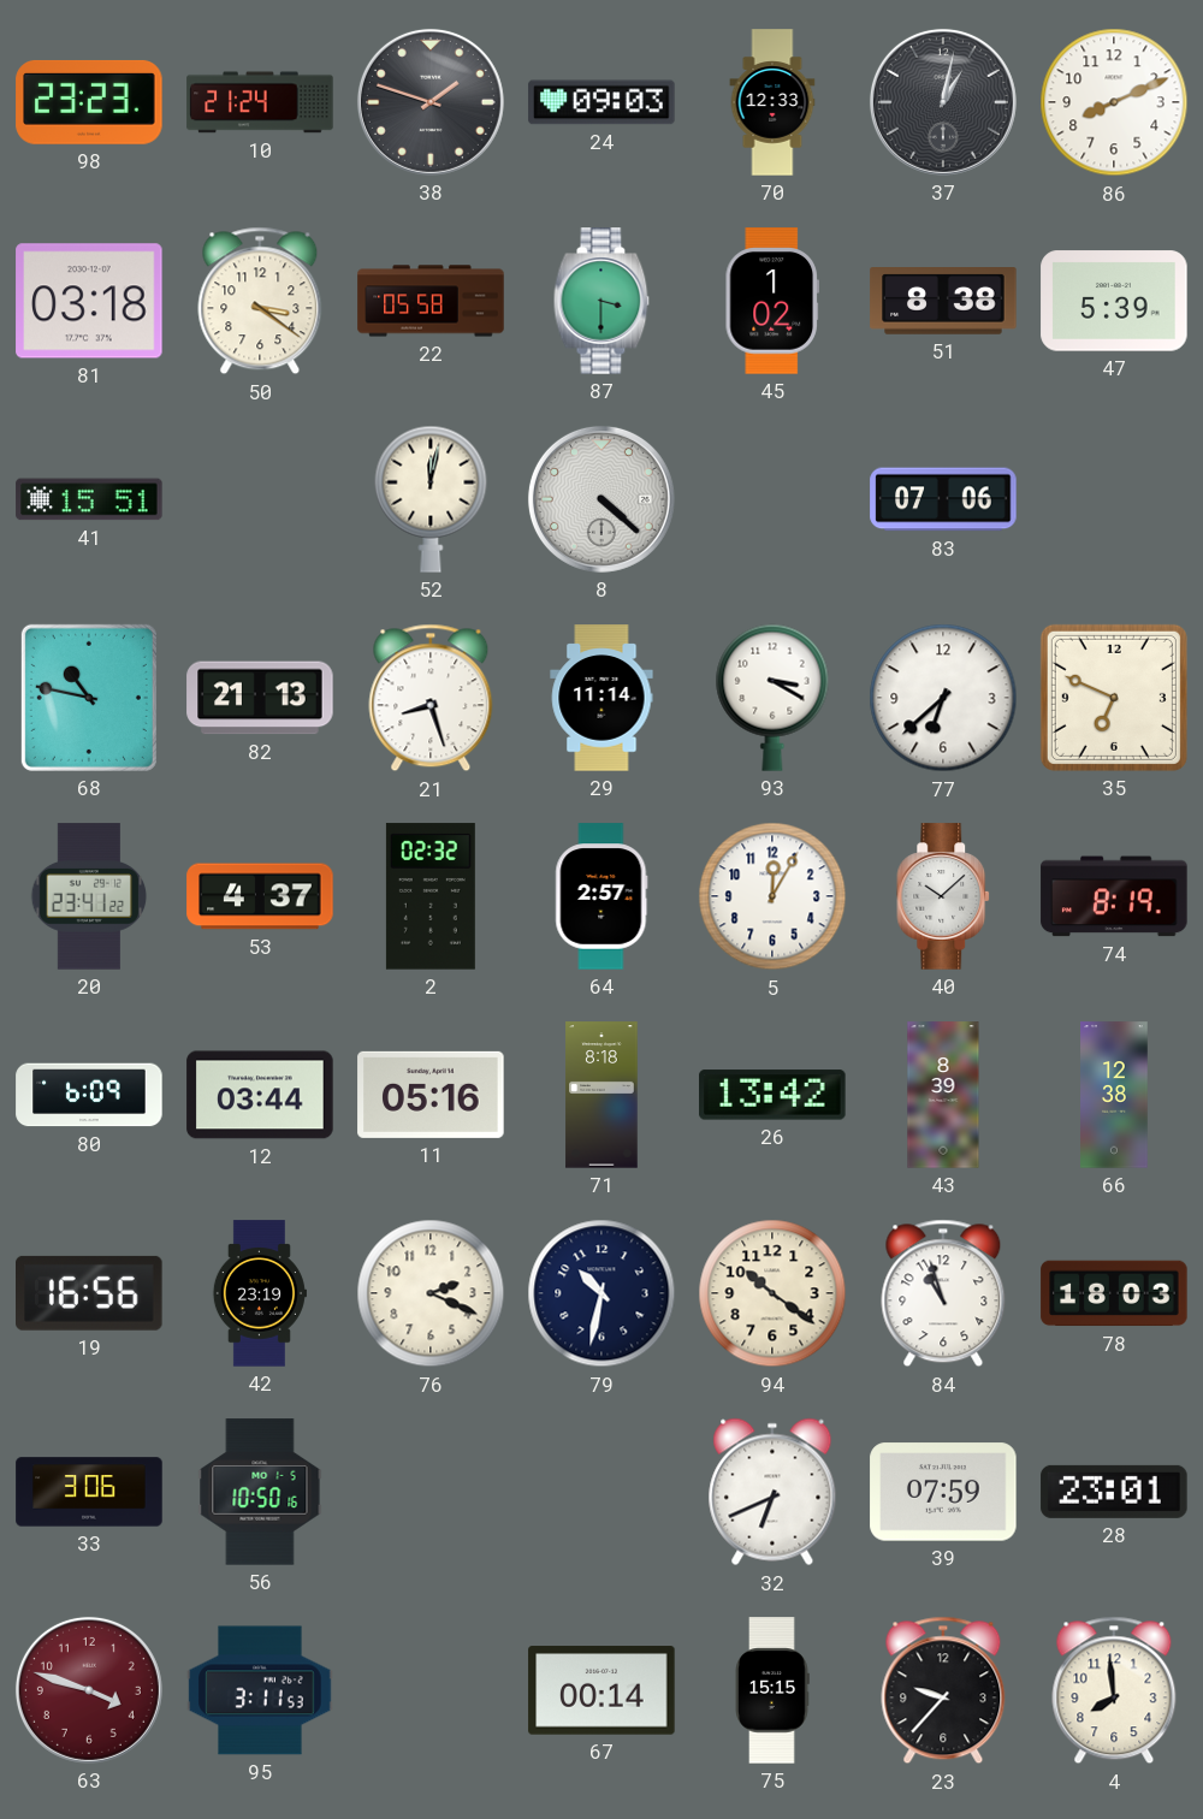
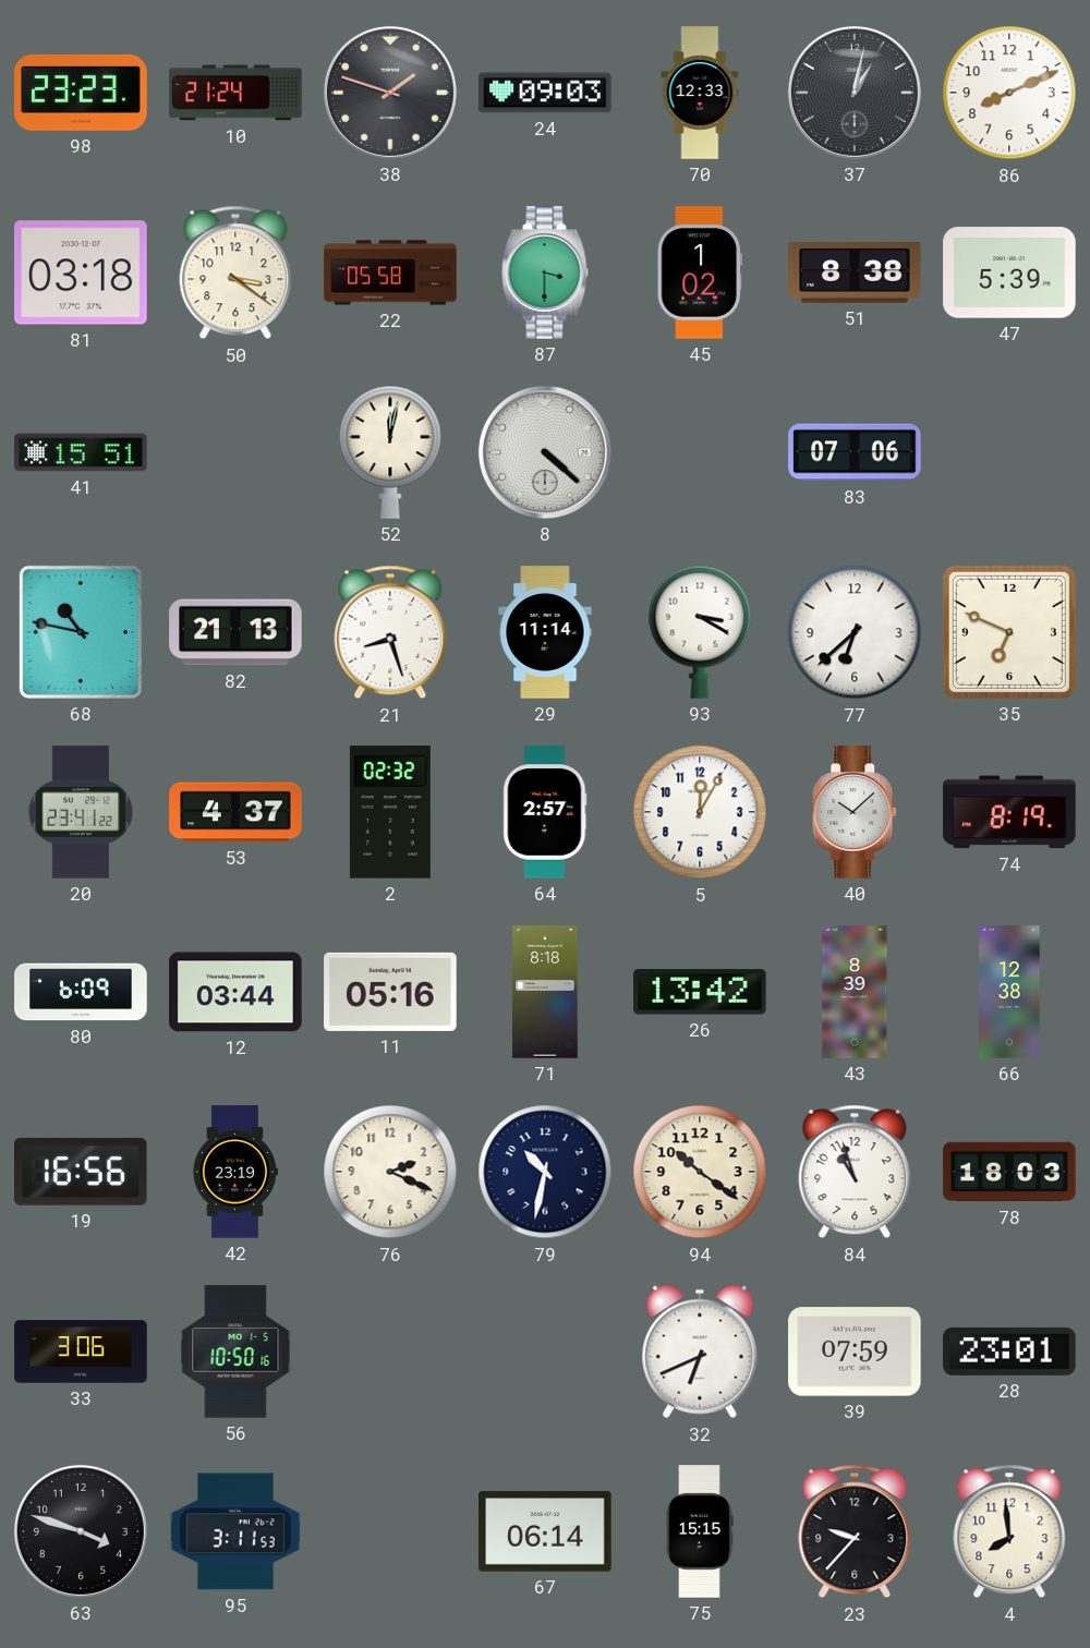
63 dial: burgundy -> black
67: 00:14 -> 06:14
